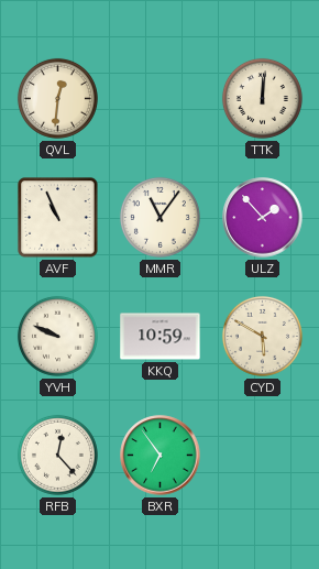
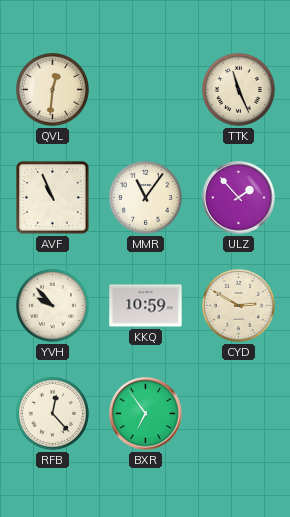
TTK: 12:01 -> 11:26
YVH: 9:49 -> 9:53
CYD: 5:50 -> 2:50
